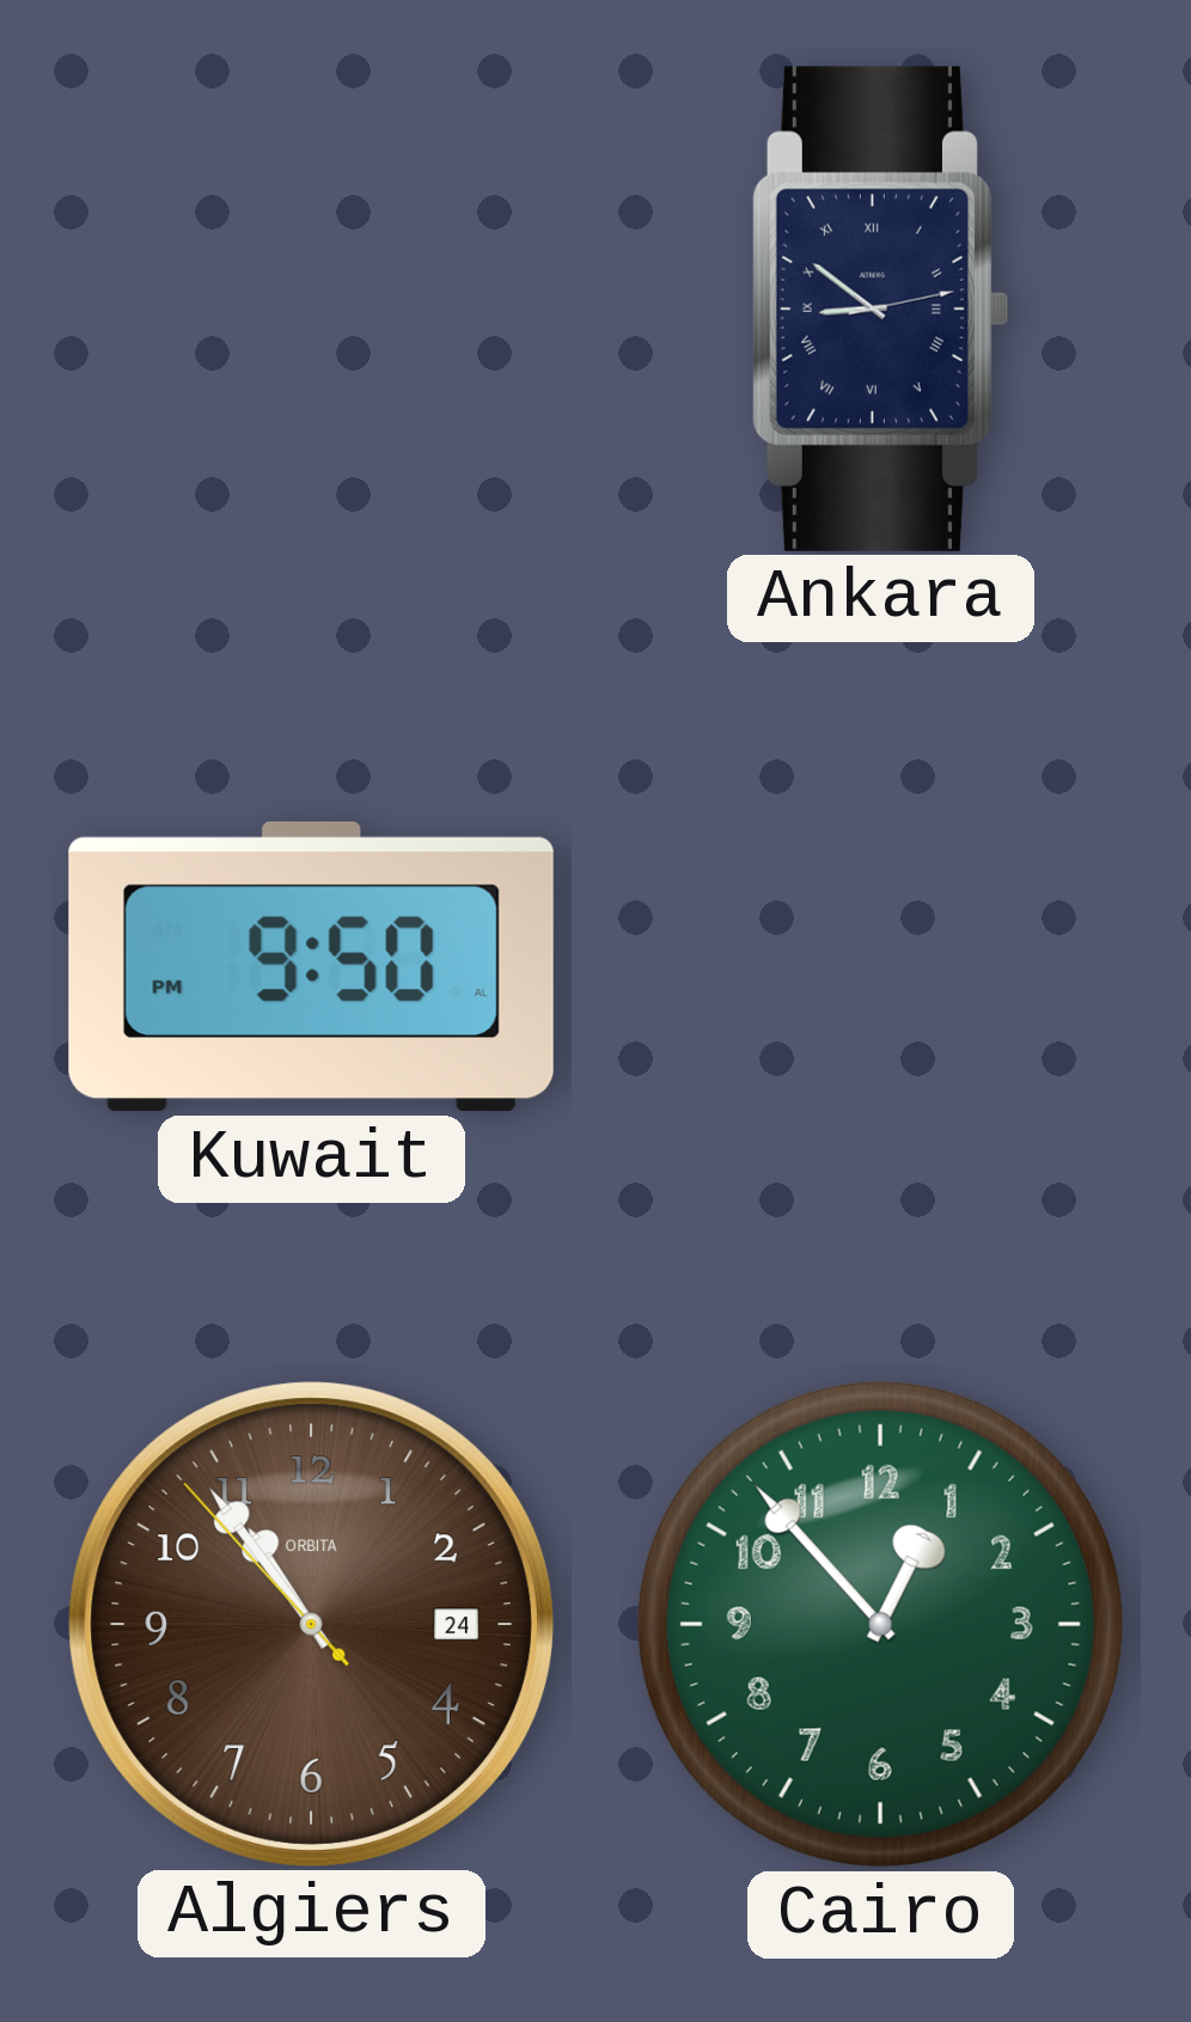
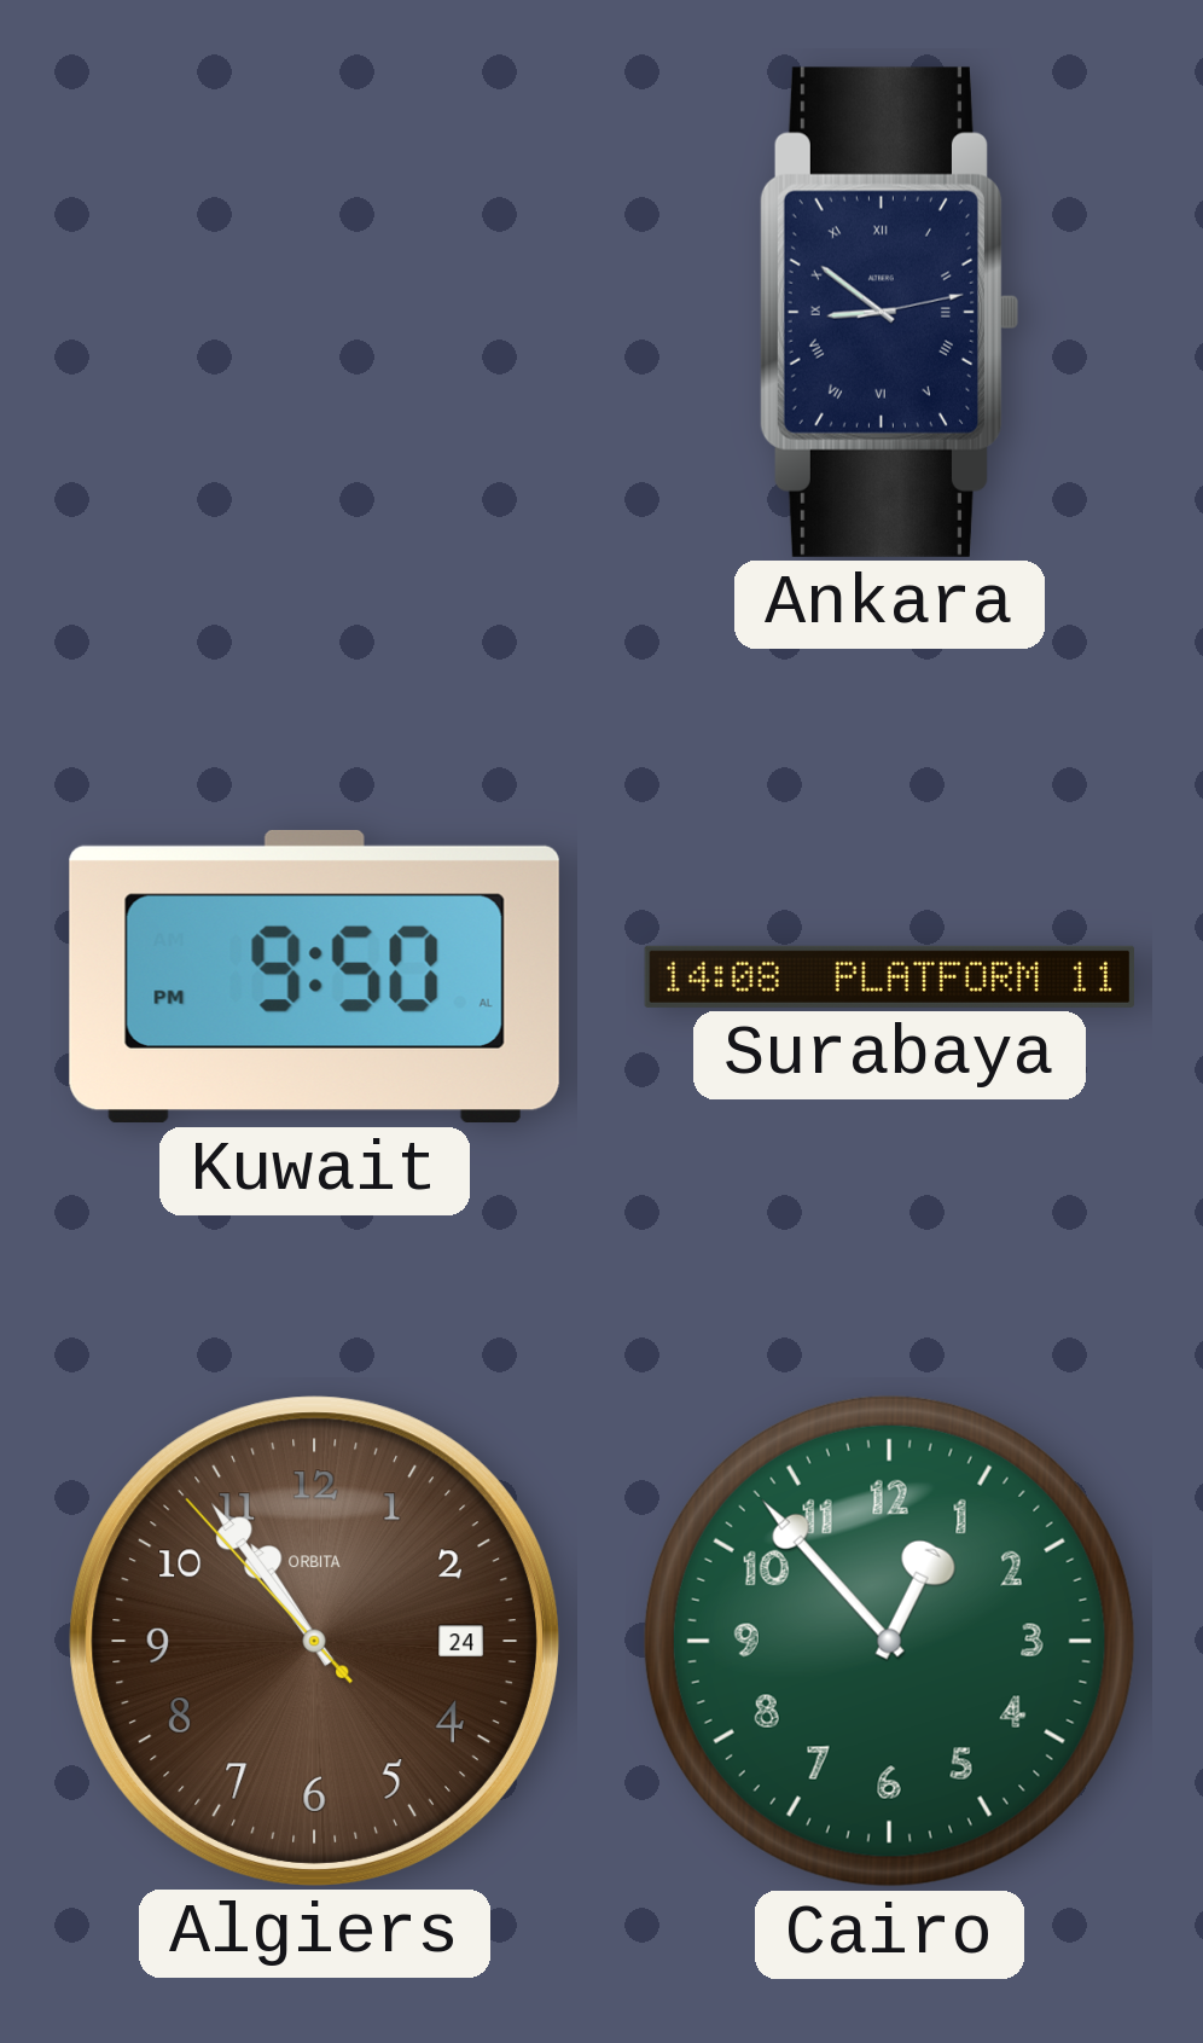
Surabaya: none -> 14:08
